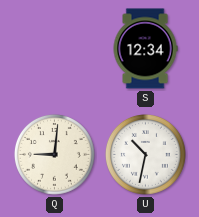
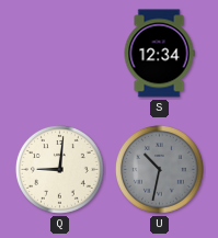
U dial: white -> grey
